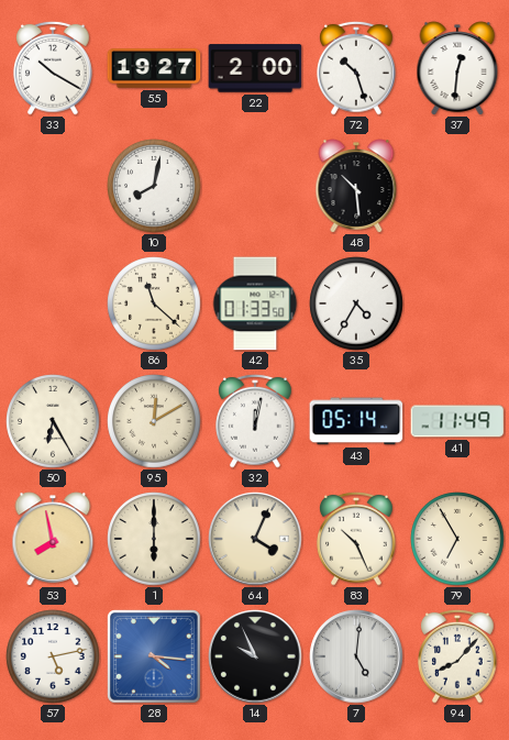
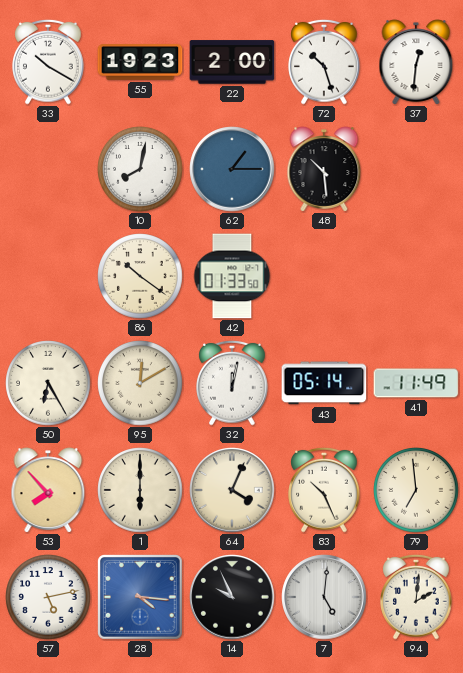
55: 19:27 -> 19:23
62: none -> 1:15
86: 11:22 -> 10:21
35: 4:35 -> none
53: 7:58 -> 7:53
79: 6:55 -> 6:59
94: 8:07 -> 2:01
